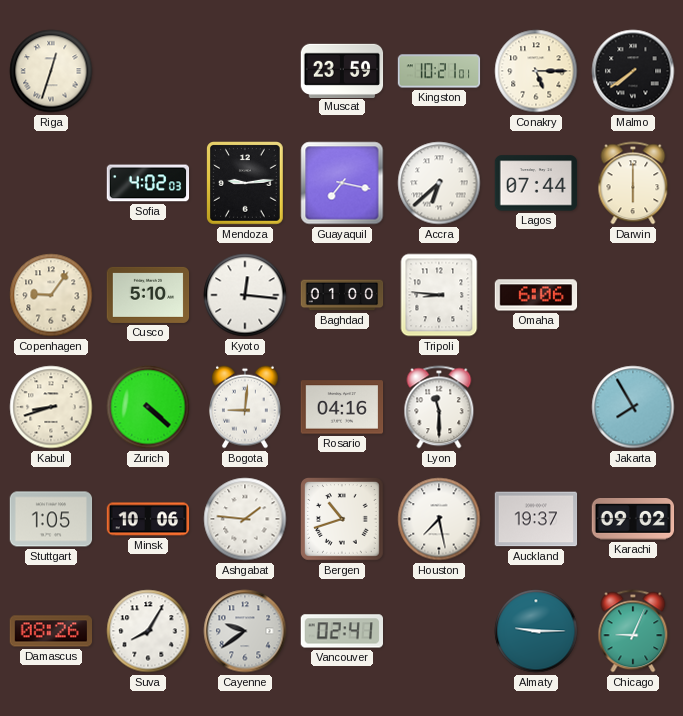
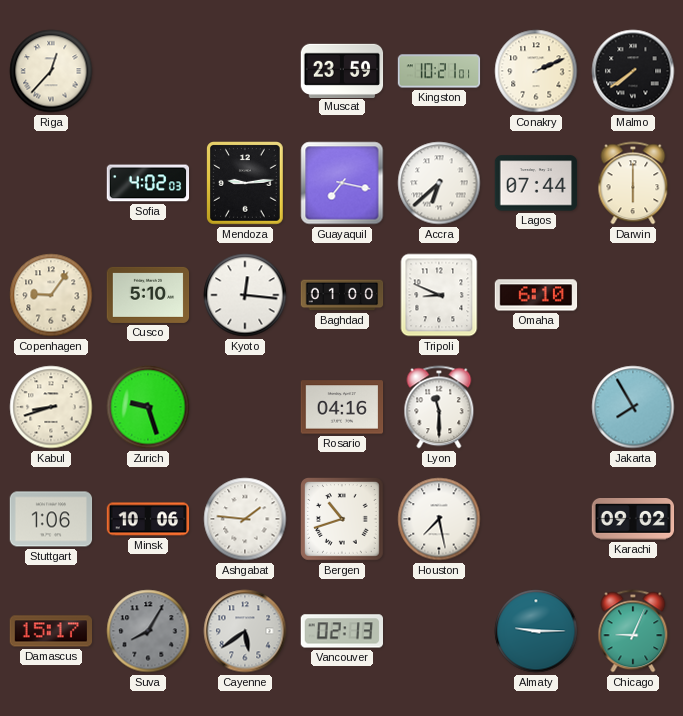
Riga: 12:33 -> 12:37
Conakry: 5:15 -> 2:11
Tripoli: 8:46 -> 8:49
Omaha: 6:06 -> 6:10
Zurich: 4:22 -> 9:27
Bogota: 9:01 -> none
Stuttgart: 1:05 -> 1:06
Auckland: 19:37 -> none
Damascus: 08:26 -> 15:17
Suva dial: white -> grey
Cayenne: 9:39 -> 5:39
Vancouver: 02:41 -> 02:13
